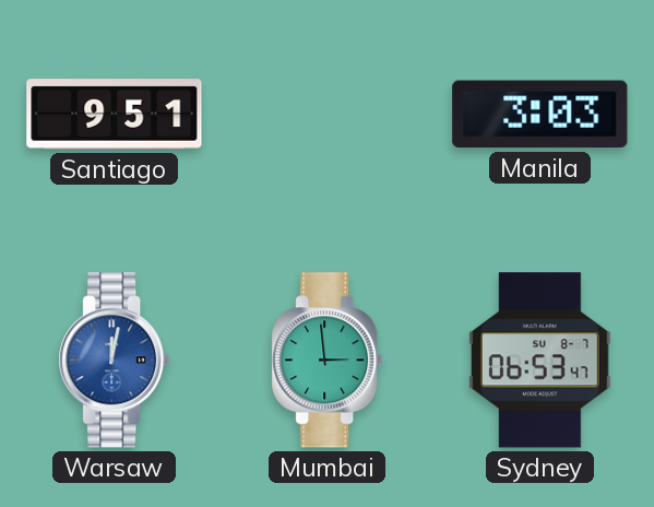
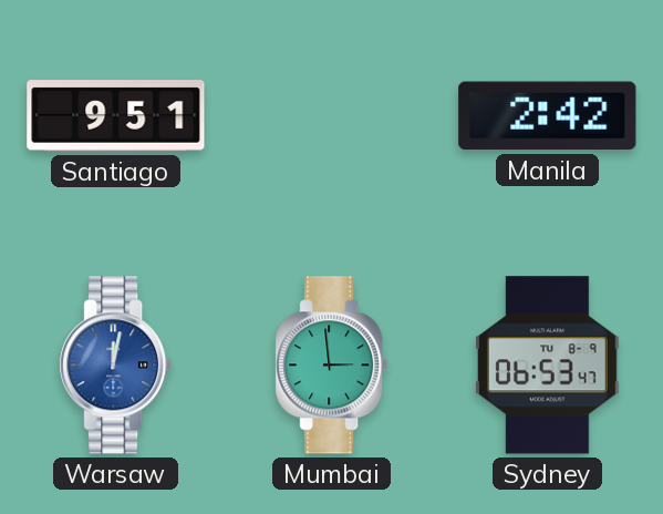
Manila: 3:03 -> 2:42
Sydney date: SU 8-7 -> TU 8-9
